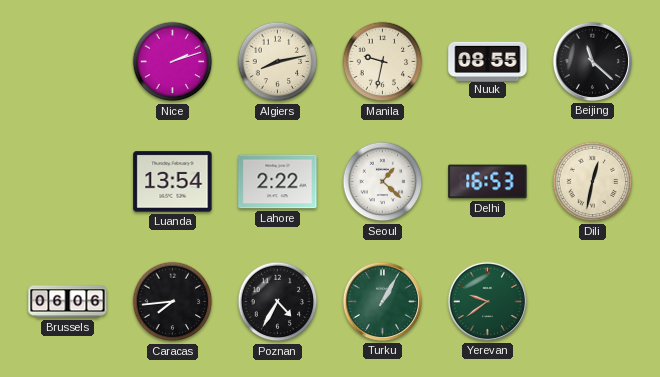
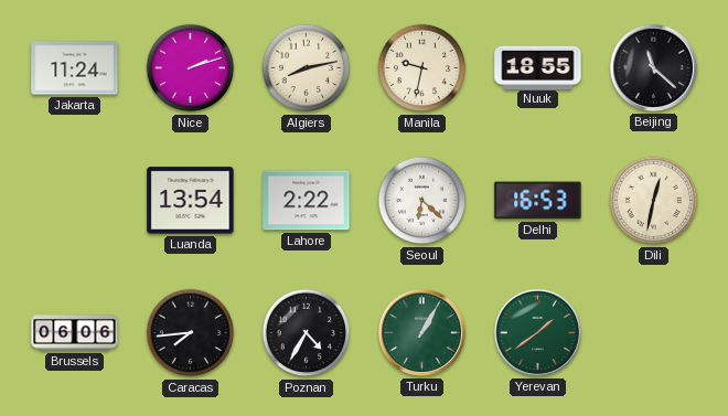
Jakarta: none -> 11:24
Nuuk: 08:55 -> 18:55
Seoul: 1:22 -> 6:22
Yerevan: 9:39 -> 1:39
